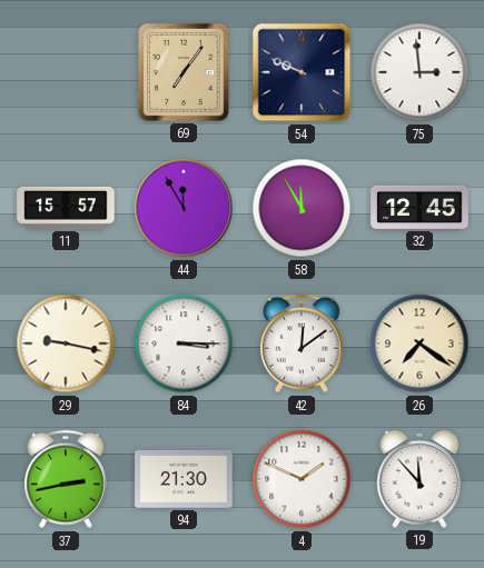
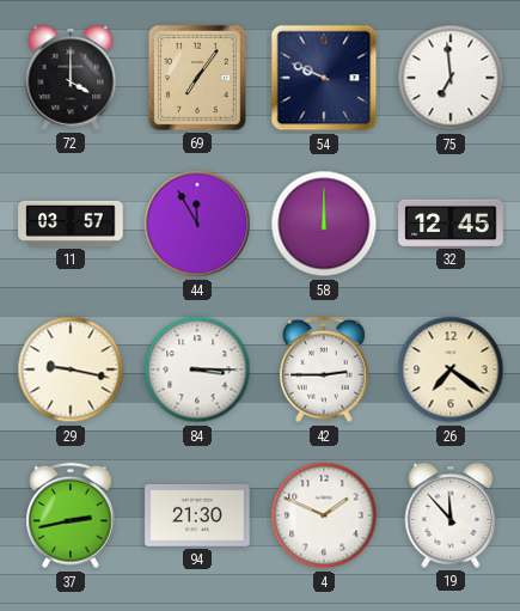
72: none -> 4:00
75: 2:59 -> 6:59
11: 15:57 -> 03:57
58: 11:55 -> 12:00
42: 12:09 -> 2:45
